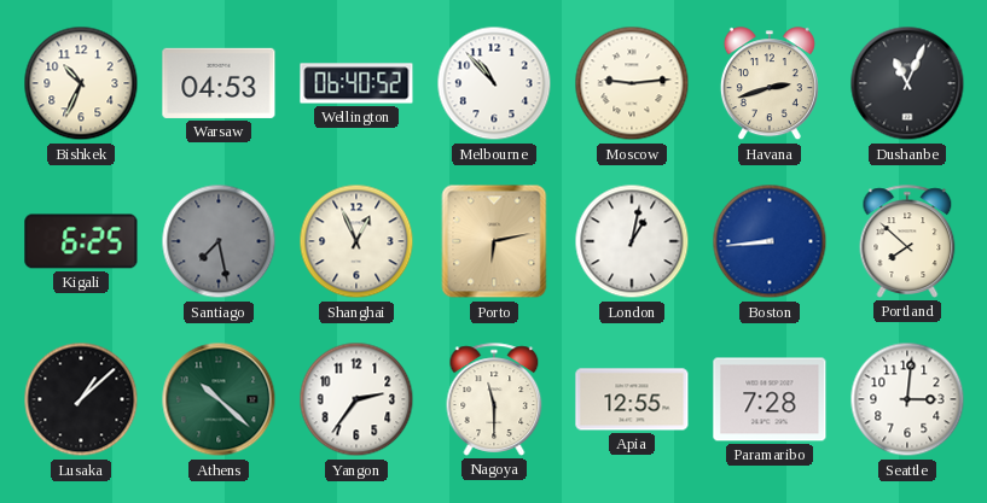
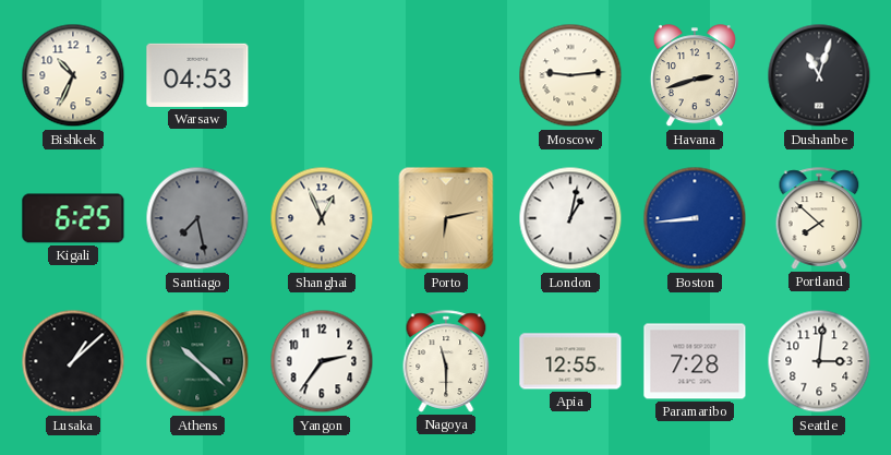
Wellington: 06:40 -> none
Melbourne: 10:53 -> none
Dushanbe: 11:04 -> 11:03
